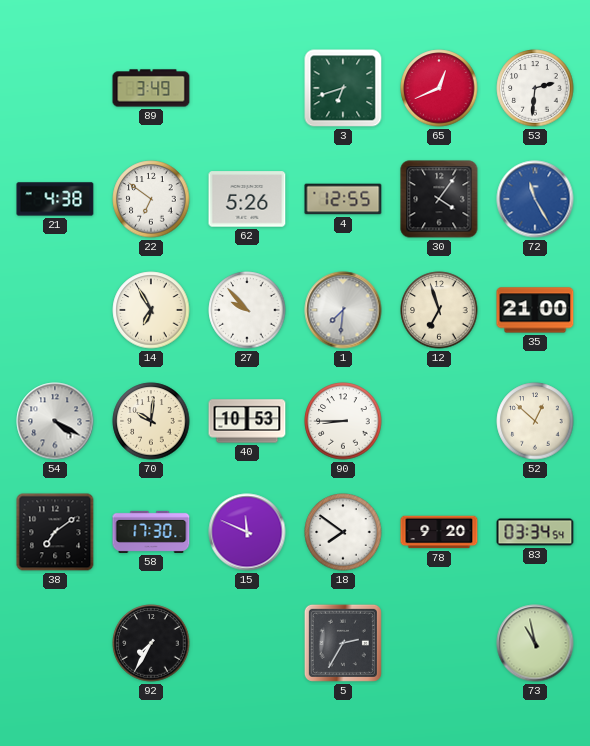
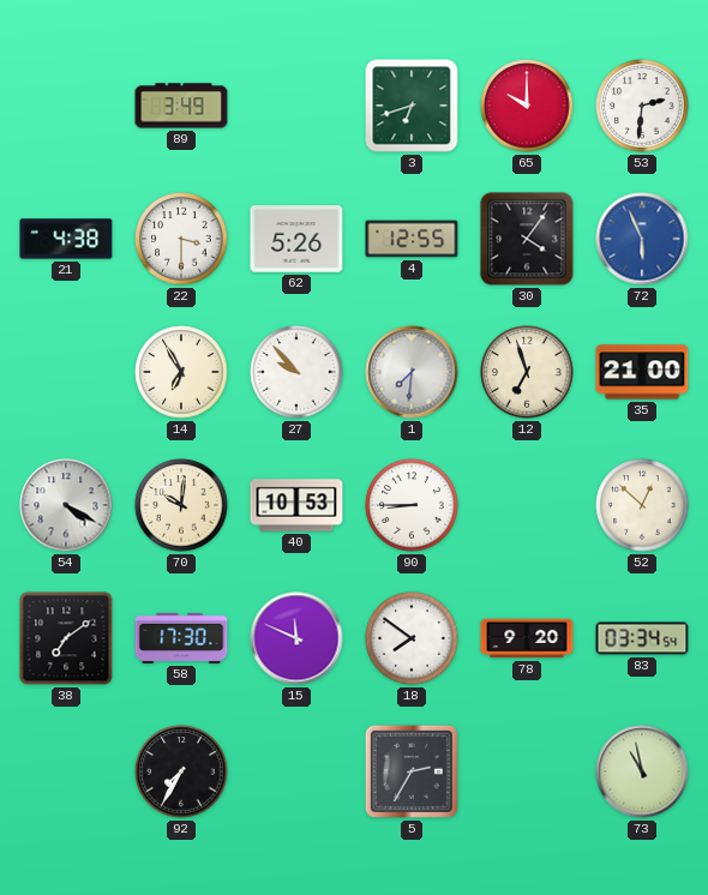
65: 12:41 -> 10:00
22: 6:51 -> 3:30
72: 11:25 -> 5:56
